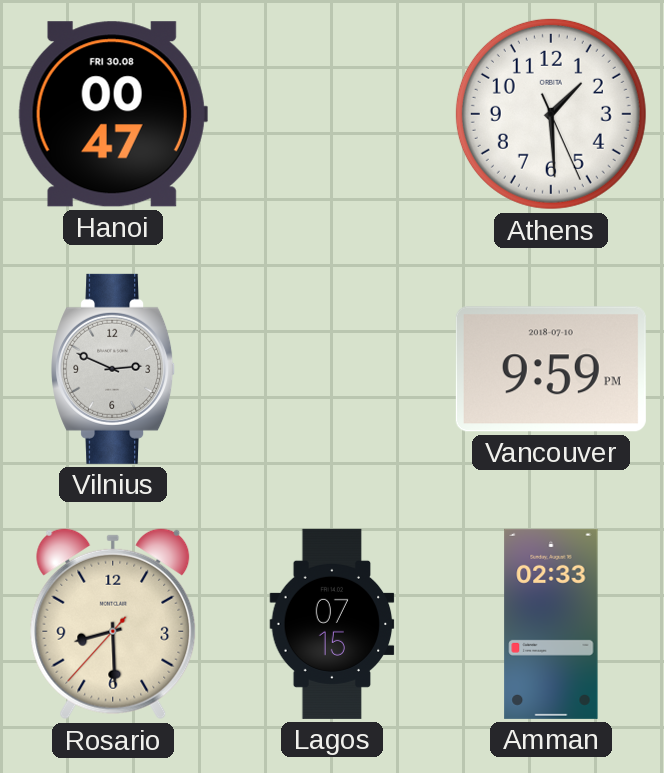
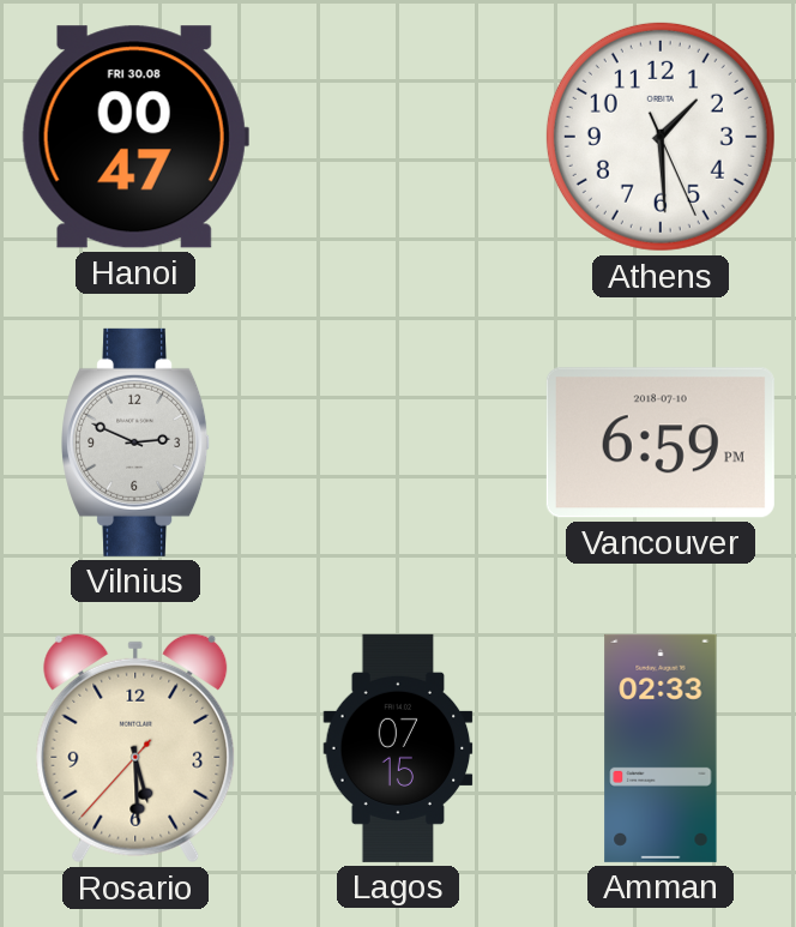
Vancouver: 9:59 -> 6:59
Rosario: 8:29 -> 5:29
